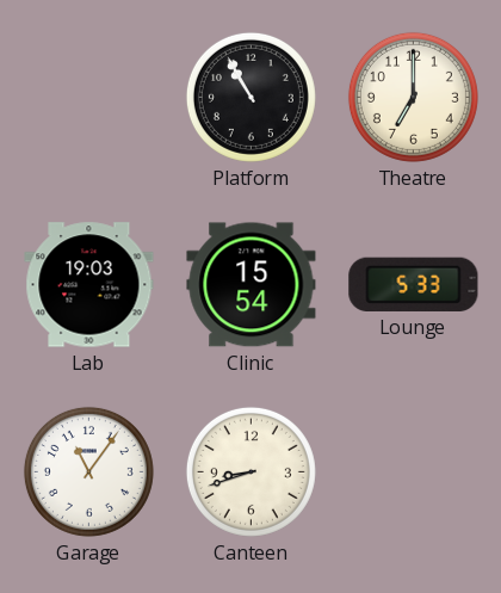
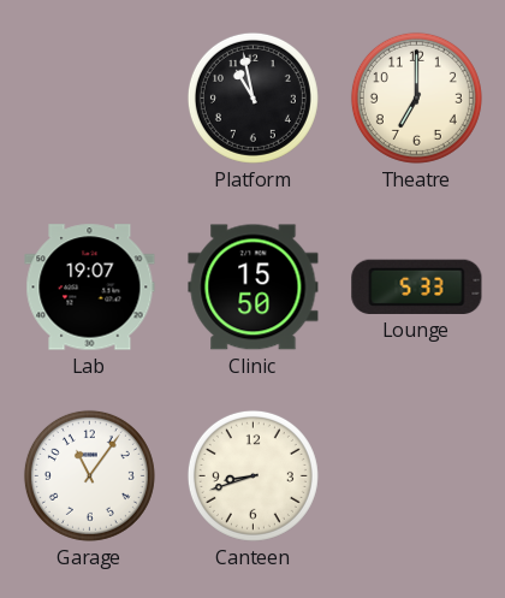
Platform: 10:55 -> 10:58
Lab: 19:03 -> 19:07
Clinic: 15:54 -> 15:50
